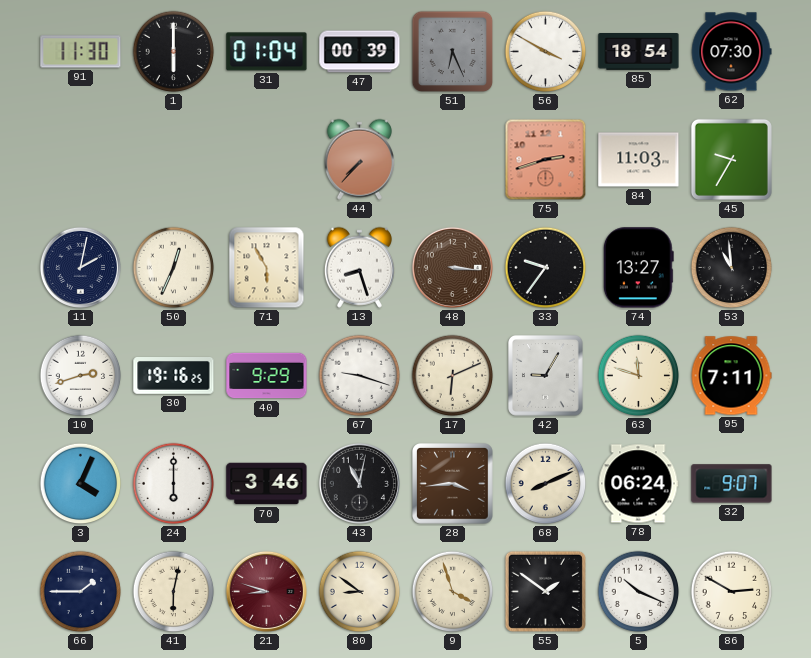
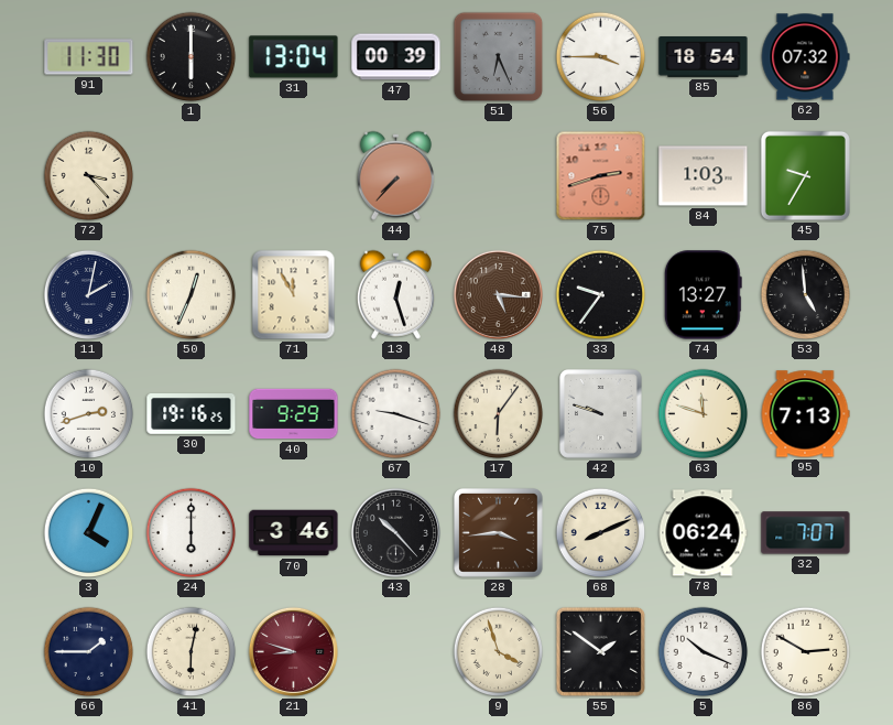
31: 01:04 -> 13:04
56: 3:50 -> 3:45
62: 07:30 -> 07:32
72: none -> 3:23
84: 11:03 -> 1:03
71: 5:55 -> 11:55
13: 8:27 -> 12:27
48: 3:16 -> 5:16
53: 10:59 -> 4:59
17: 6:11 -> 6:06
42: 9:05 -> 9:48
95: 7:11 -> 7:13
43: 11:02 -> 10:23
32: 9:07 -> 7:07
80: 8:51 -> none
